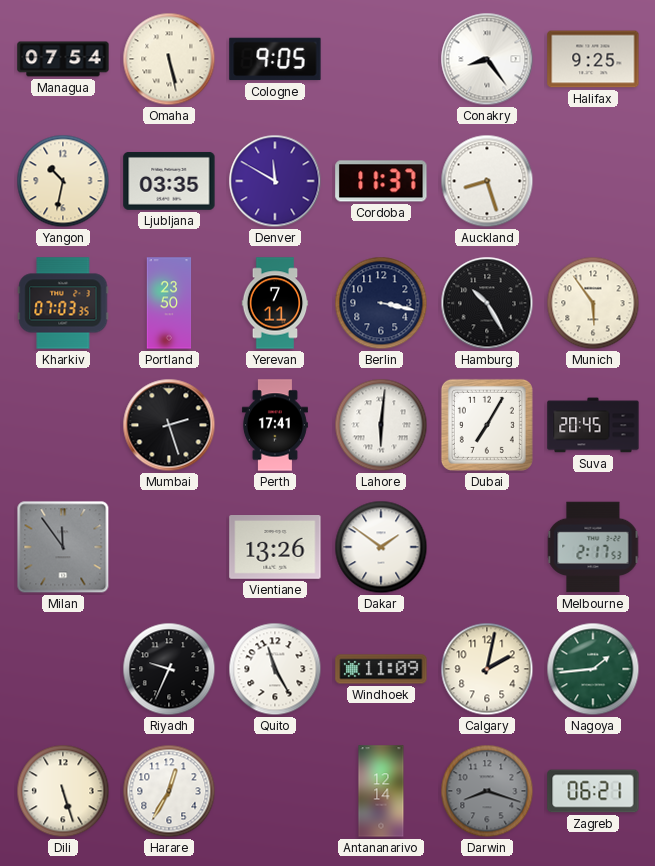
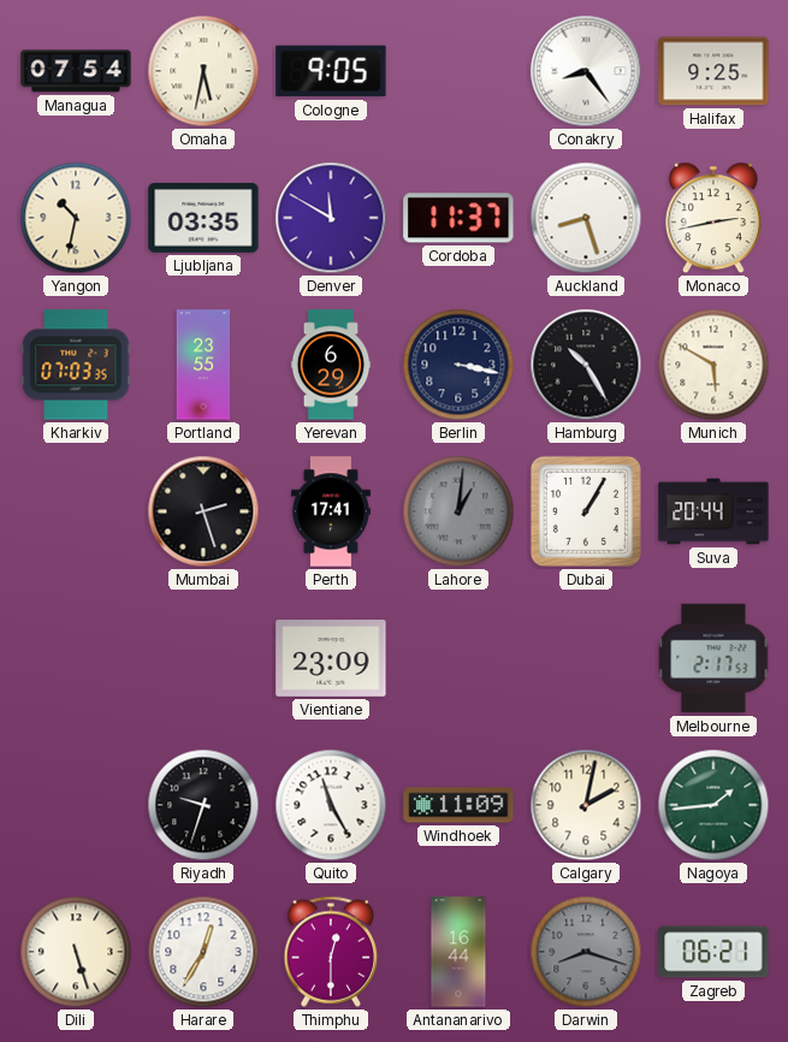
Omaha: 5:28 -> 5:32
Monaco: none -> 2:43
Portland: 23:50 -> 23:55
Yerevan: 7:11 -> 6:29
Munich: 5:54 -> 5:50
Lahore: 6:01 -> 1:01
Lahore dial: white -> grey
Dubai: 7:05 -> 1:05
Suva: 20:45 -> 20:44
Milan: 11:54 -> none
Vientiane: 13:26 -> 23:09
Dakar: 1:51 -> none
Riyadh: 9:34 -> 9:33
Thimphu: none -> 12:30
Antananarivo: 12:14 -> 16:44
